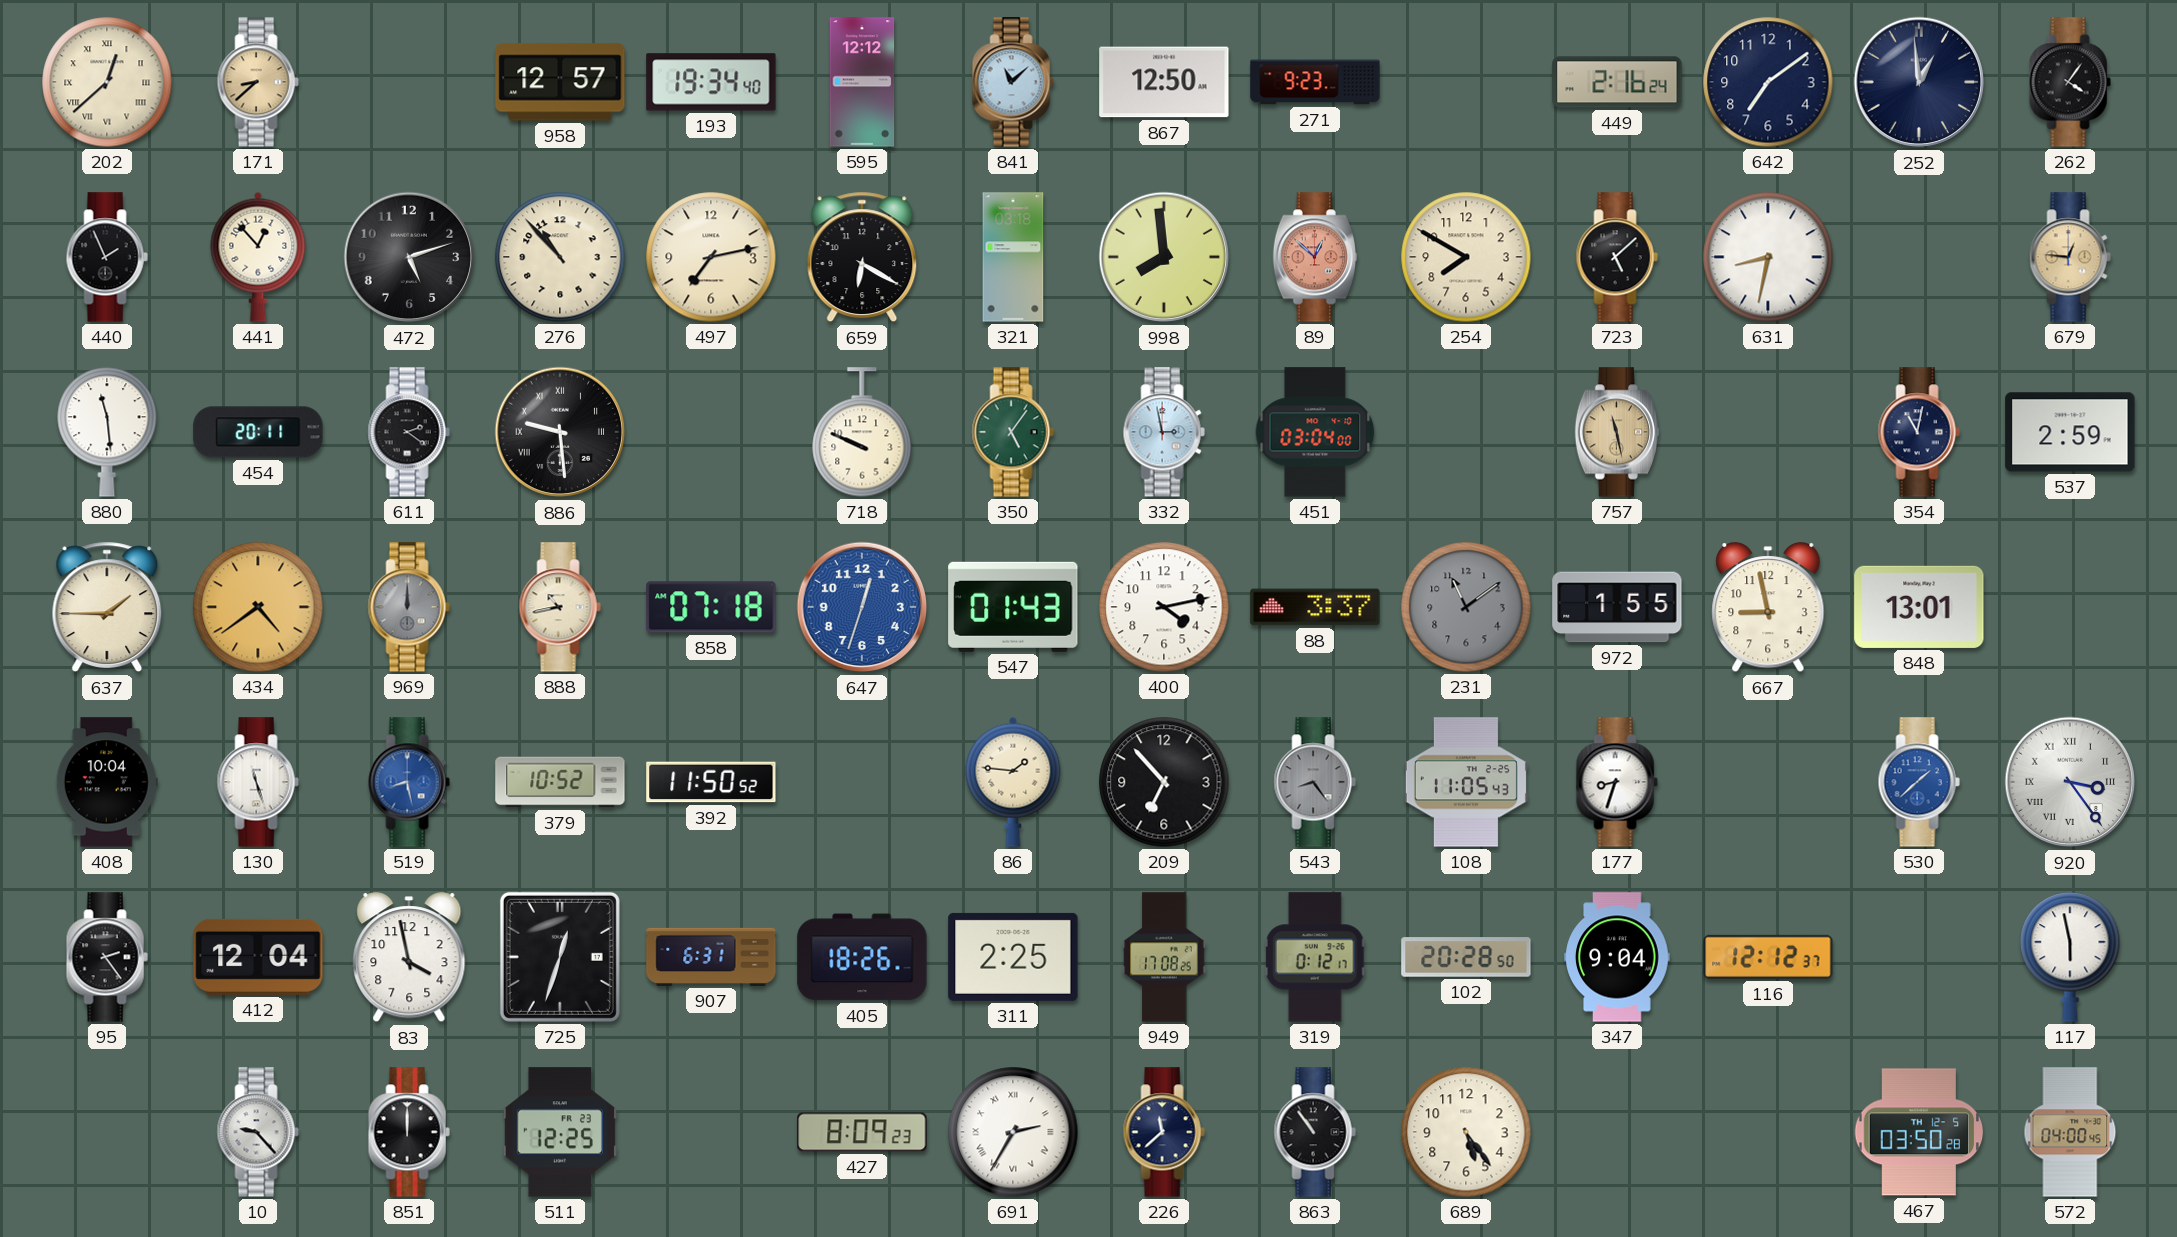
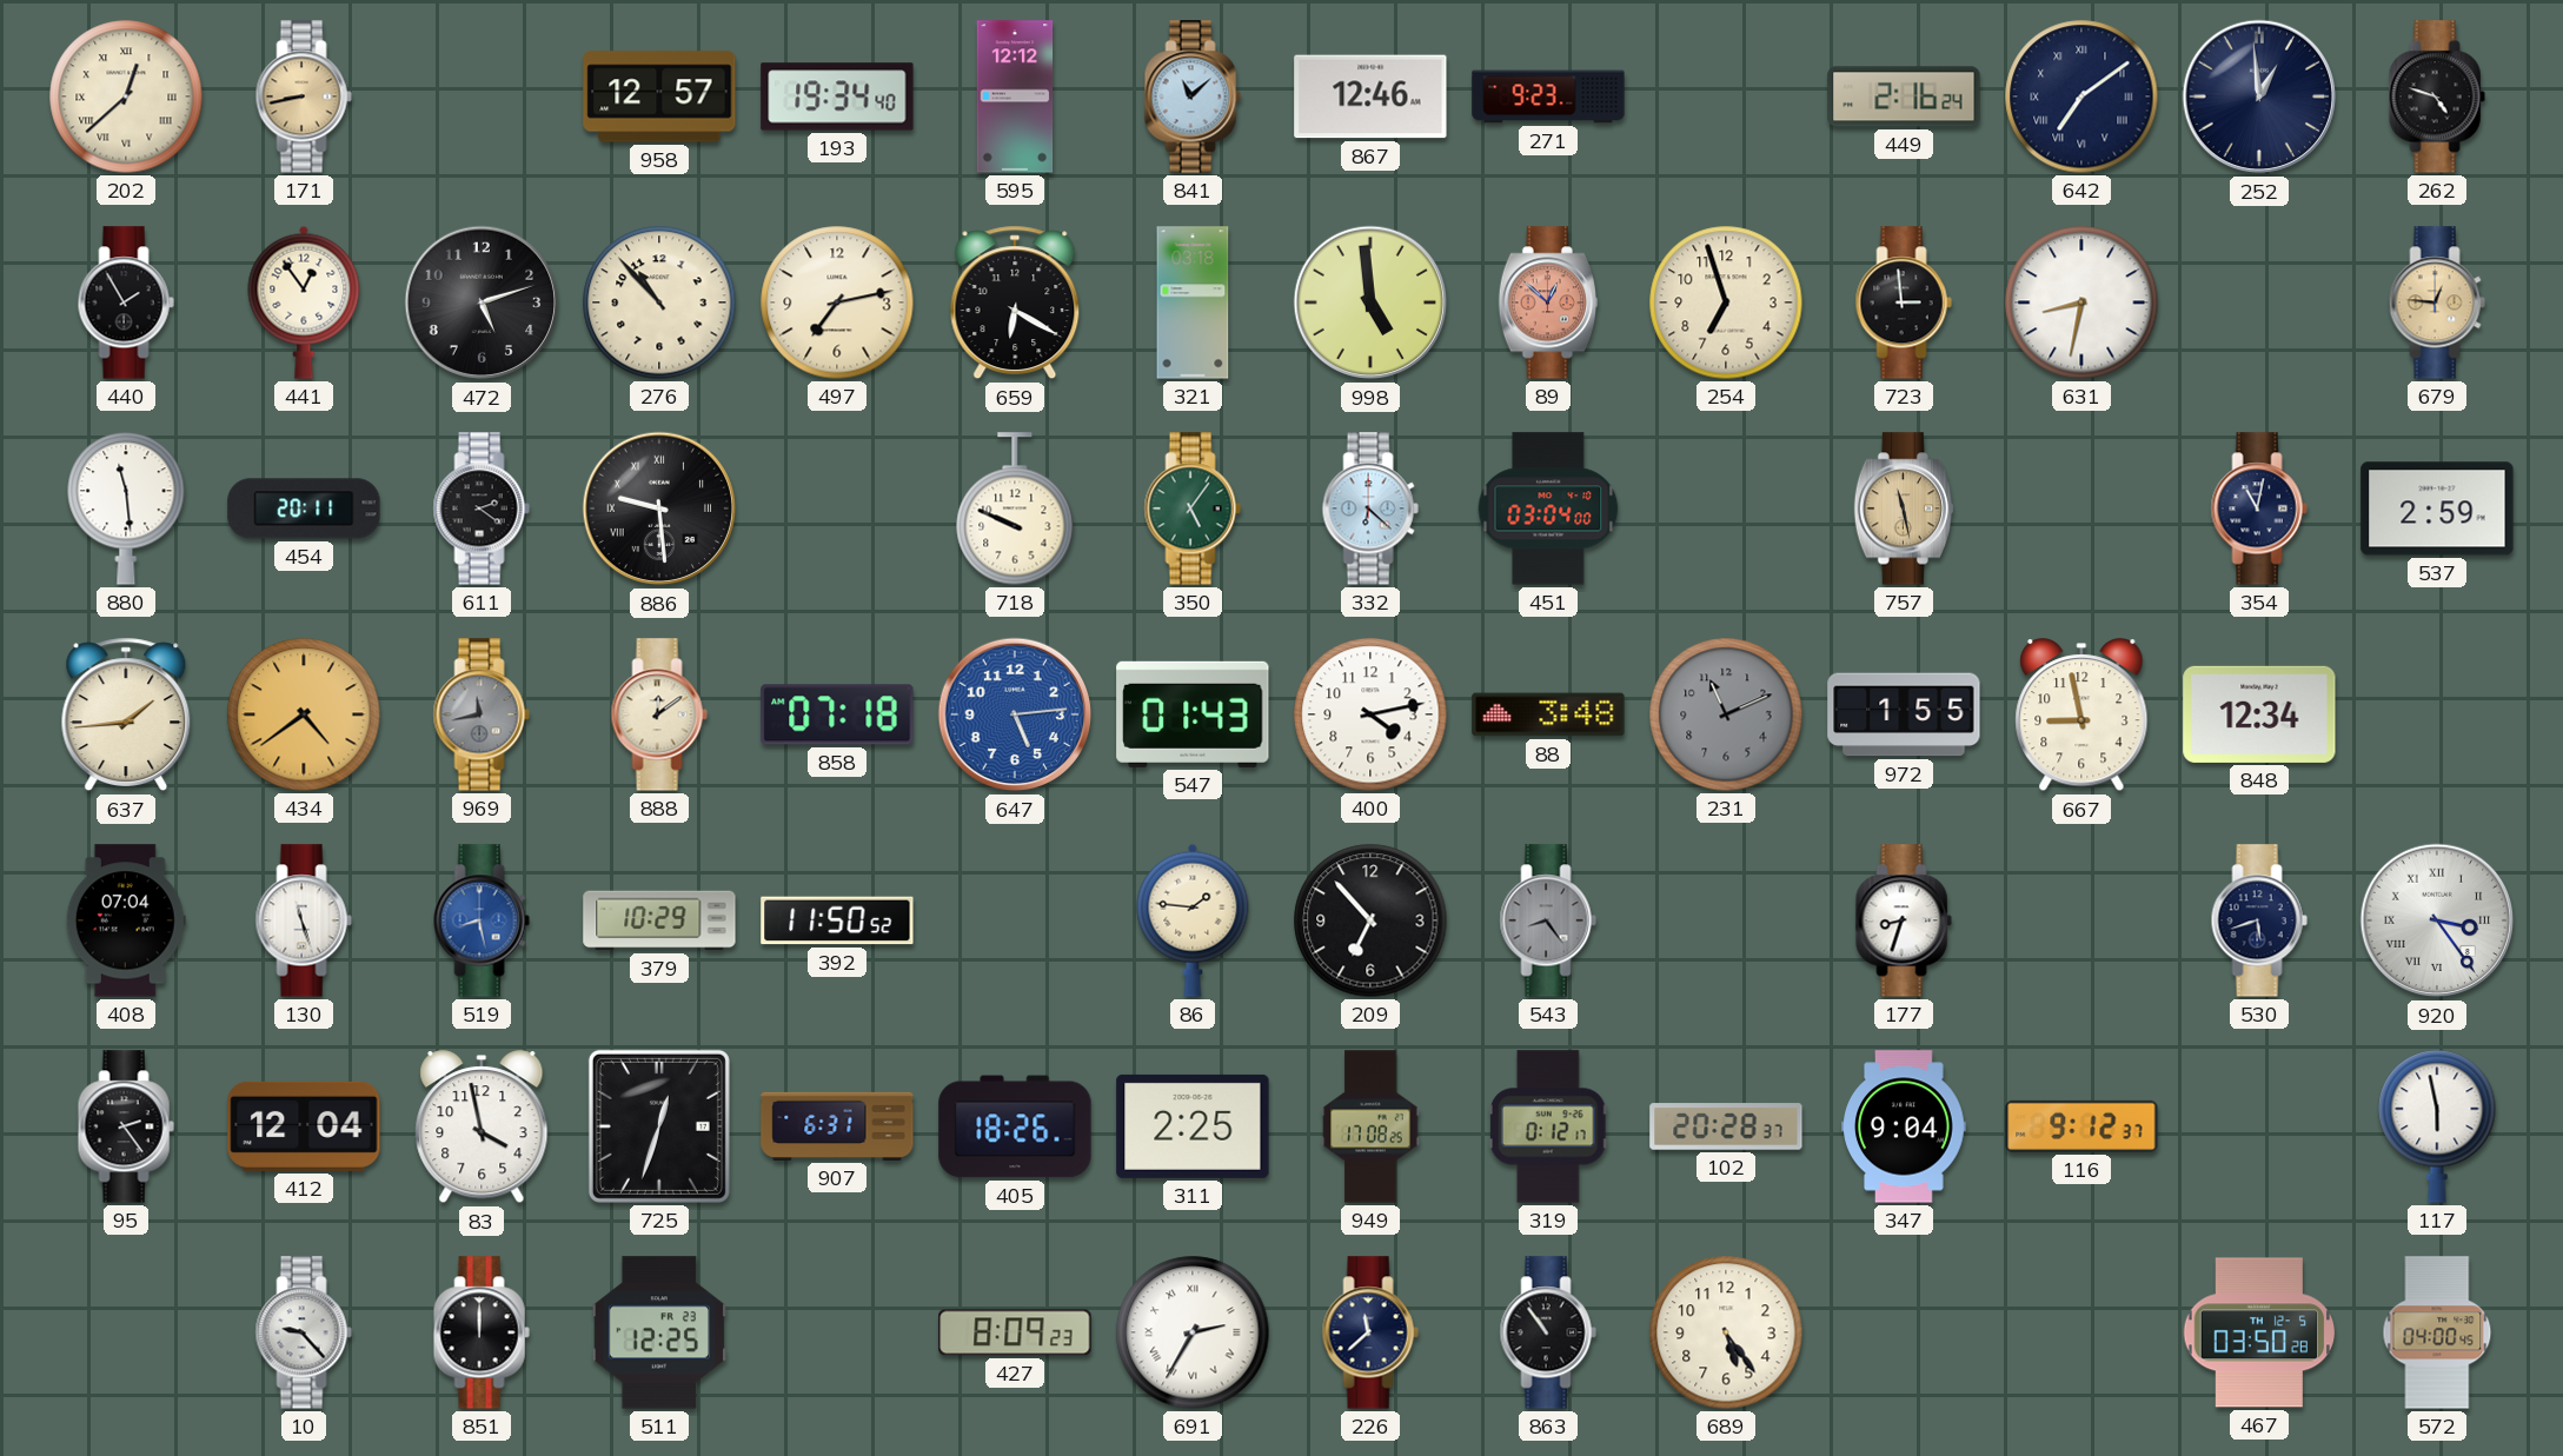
171: 8:38 -> 8:43
867: 12:50 -> 12:46
642 numerals: Arabic -> Roman
262: 4:06 -> 4:48
440: 1:56 -> 1:55
441: 12:53 -> 12:54
998: 7:59 -> 4:59
254: 7:50 -> 6:57
723: 5:08 -> 2:59
332: 2:58 -> 6:22
637: 1:45 -> 1:44
969: 12:00 -> 11:43
888: 10:43 -> 12:09
647: 12:33 -> 5:14
88: 3:37 -> 3:48
231: 11:09 -> 11:11
848: 13:01 -> 12:34
408: 10:04 -> 07:04
379: 10:52 -> 10:29
108: 11:05 -> none
530: 1:38 -> 5:42
530 dial: blue -> navy
102: 20:28:50 -> 20:28:37
116: 12:12 -> 9:12
